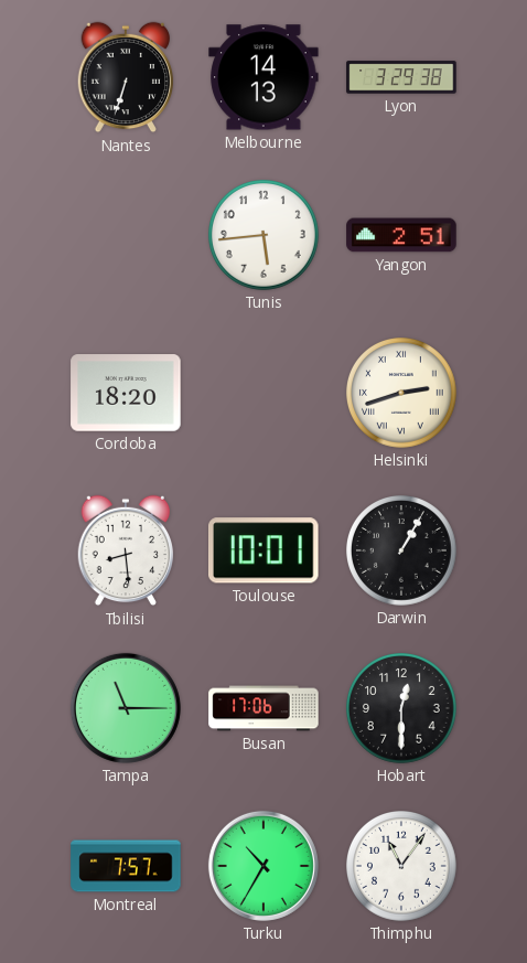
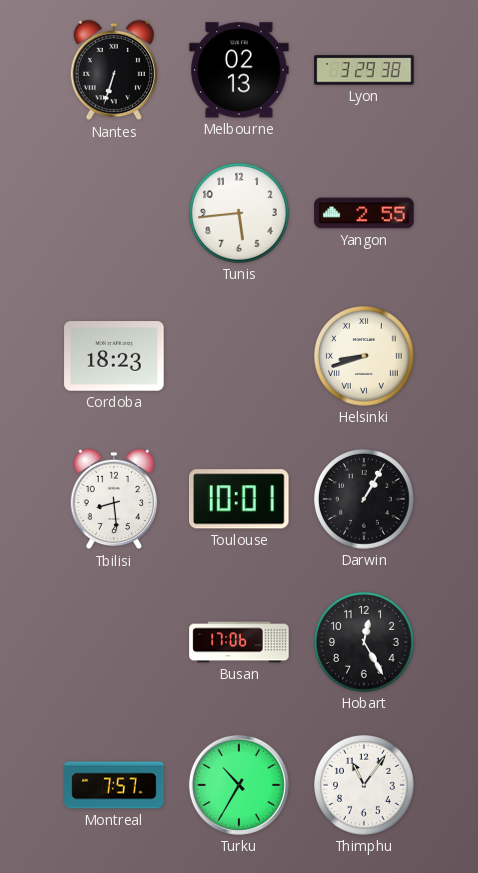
Melbourne: 14:13 -> 02:13
Yangon: 2:51 -> 2:55
Cordoba: 18:20 -> 18:23
Helsinki: 2:42 -> 8:42
Tampa: 11:15 -> none
Hobart: 12:30 -> 12:25
